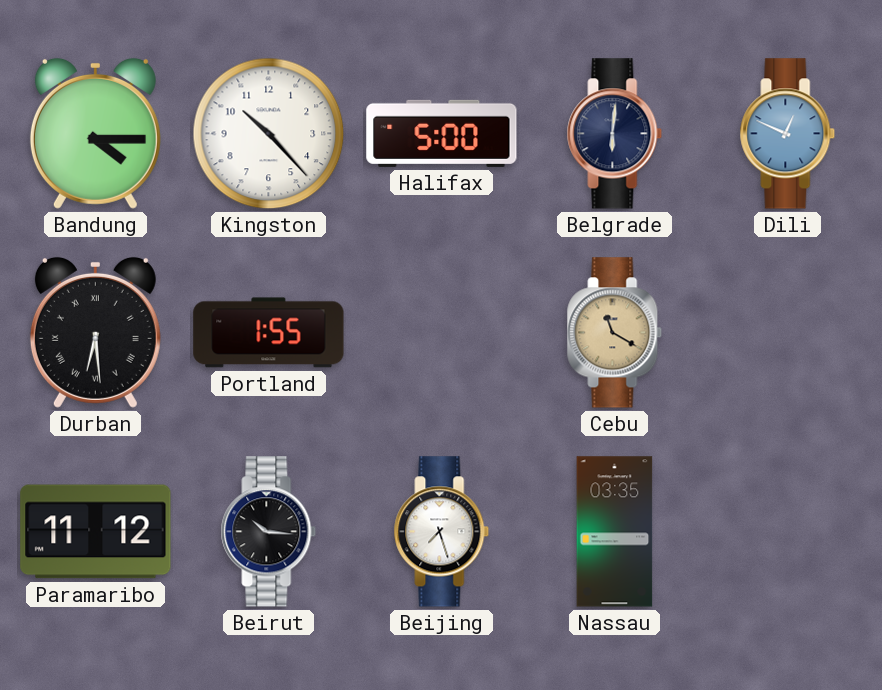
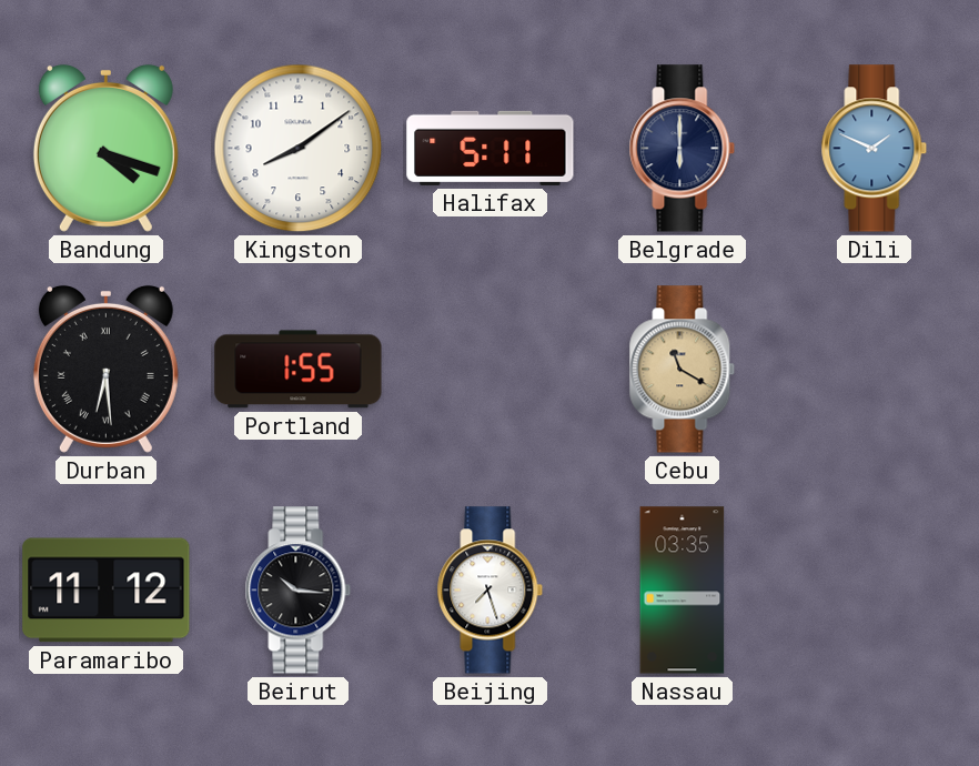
Bandung: 4:15 -> 4:18
Kingston: 10:23 -> 8:09
Halifax: 5:00 -> 5:11
Belgrade: 6:01 -> 6:00
Dili: 12:49 -> 1:49
